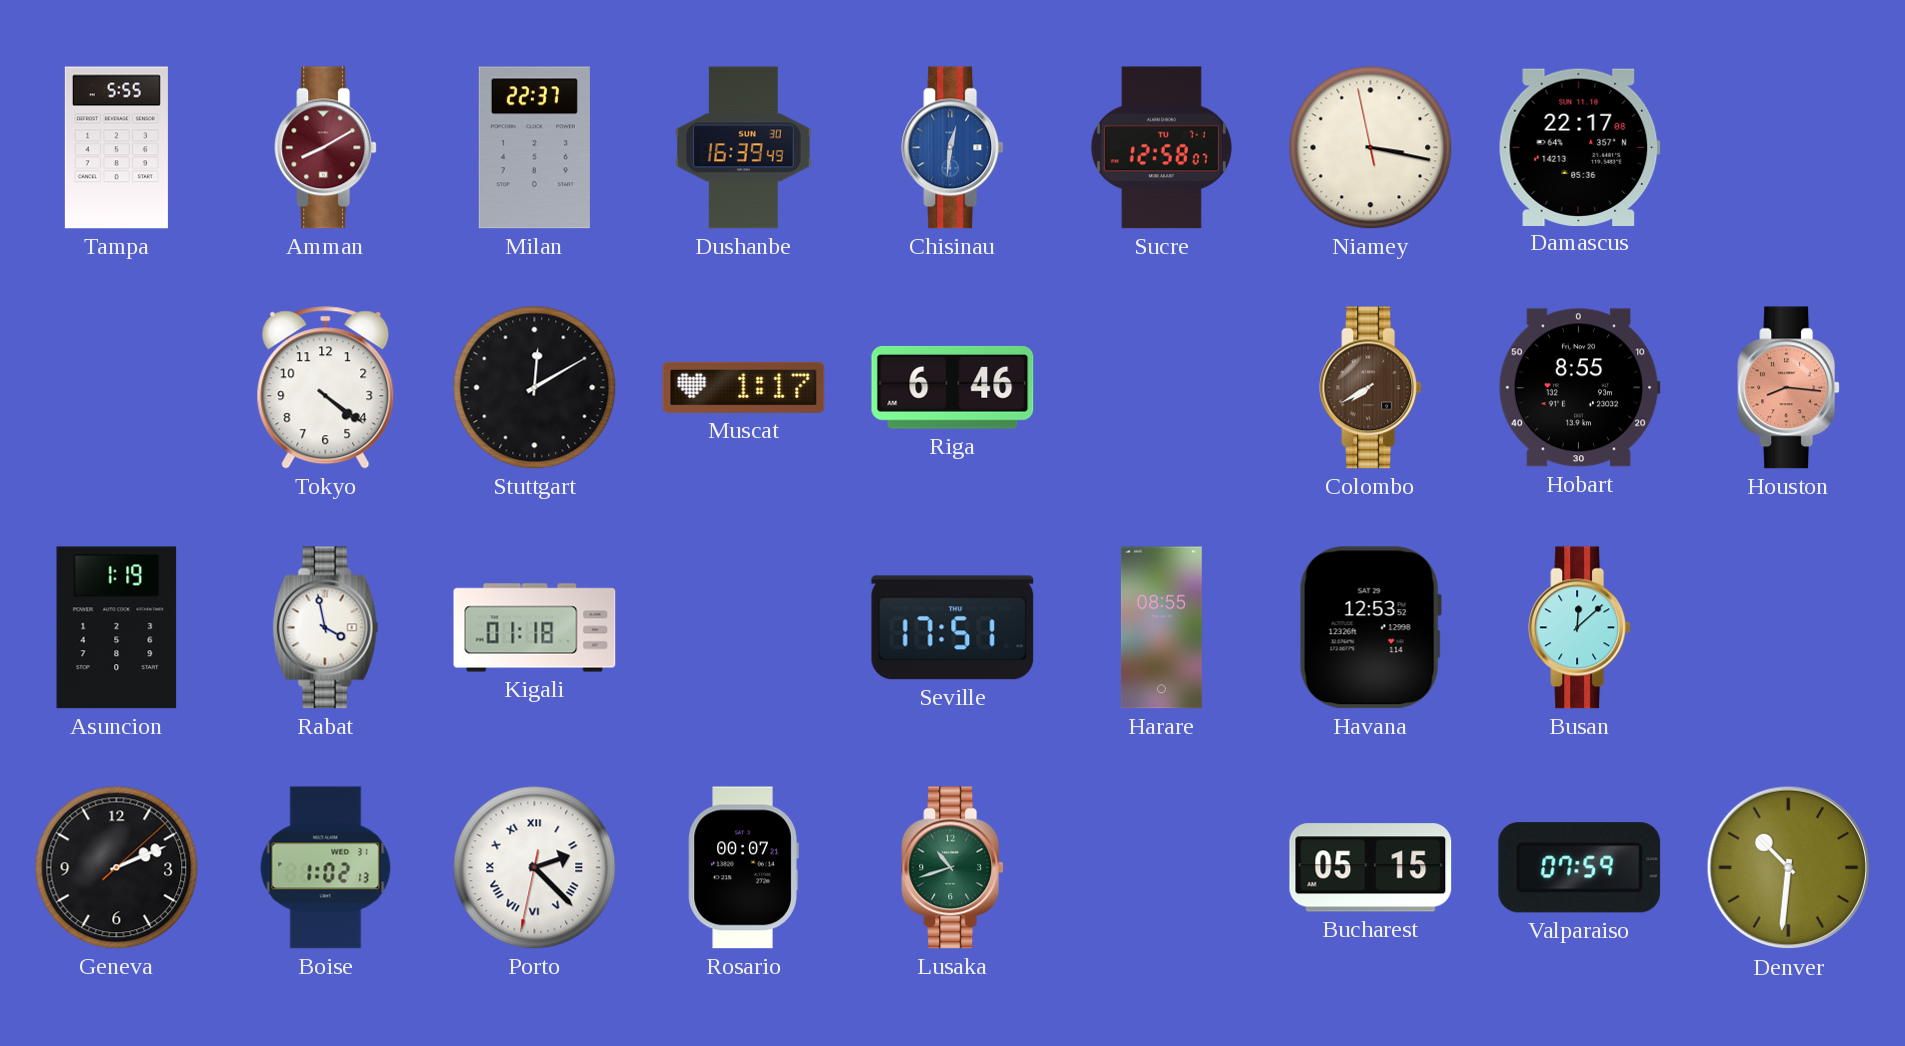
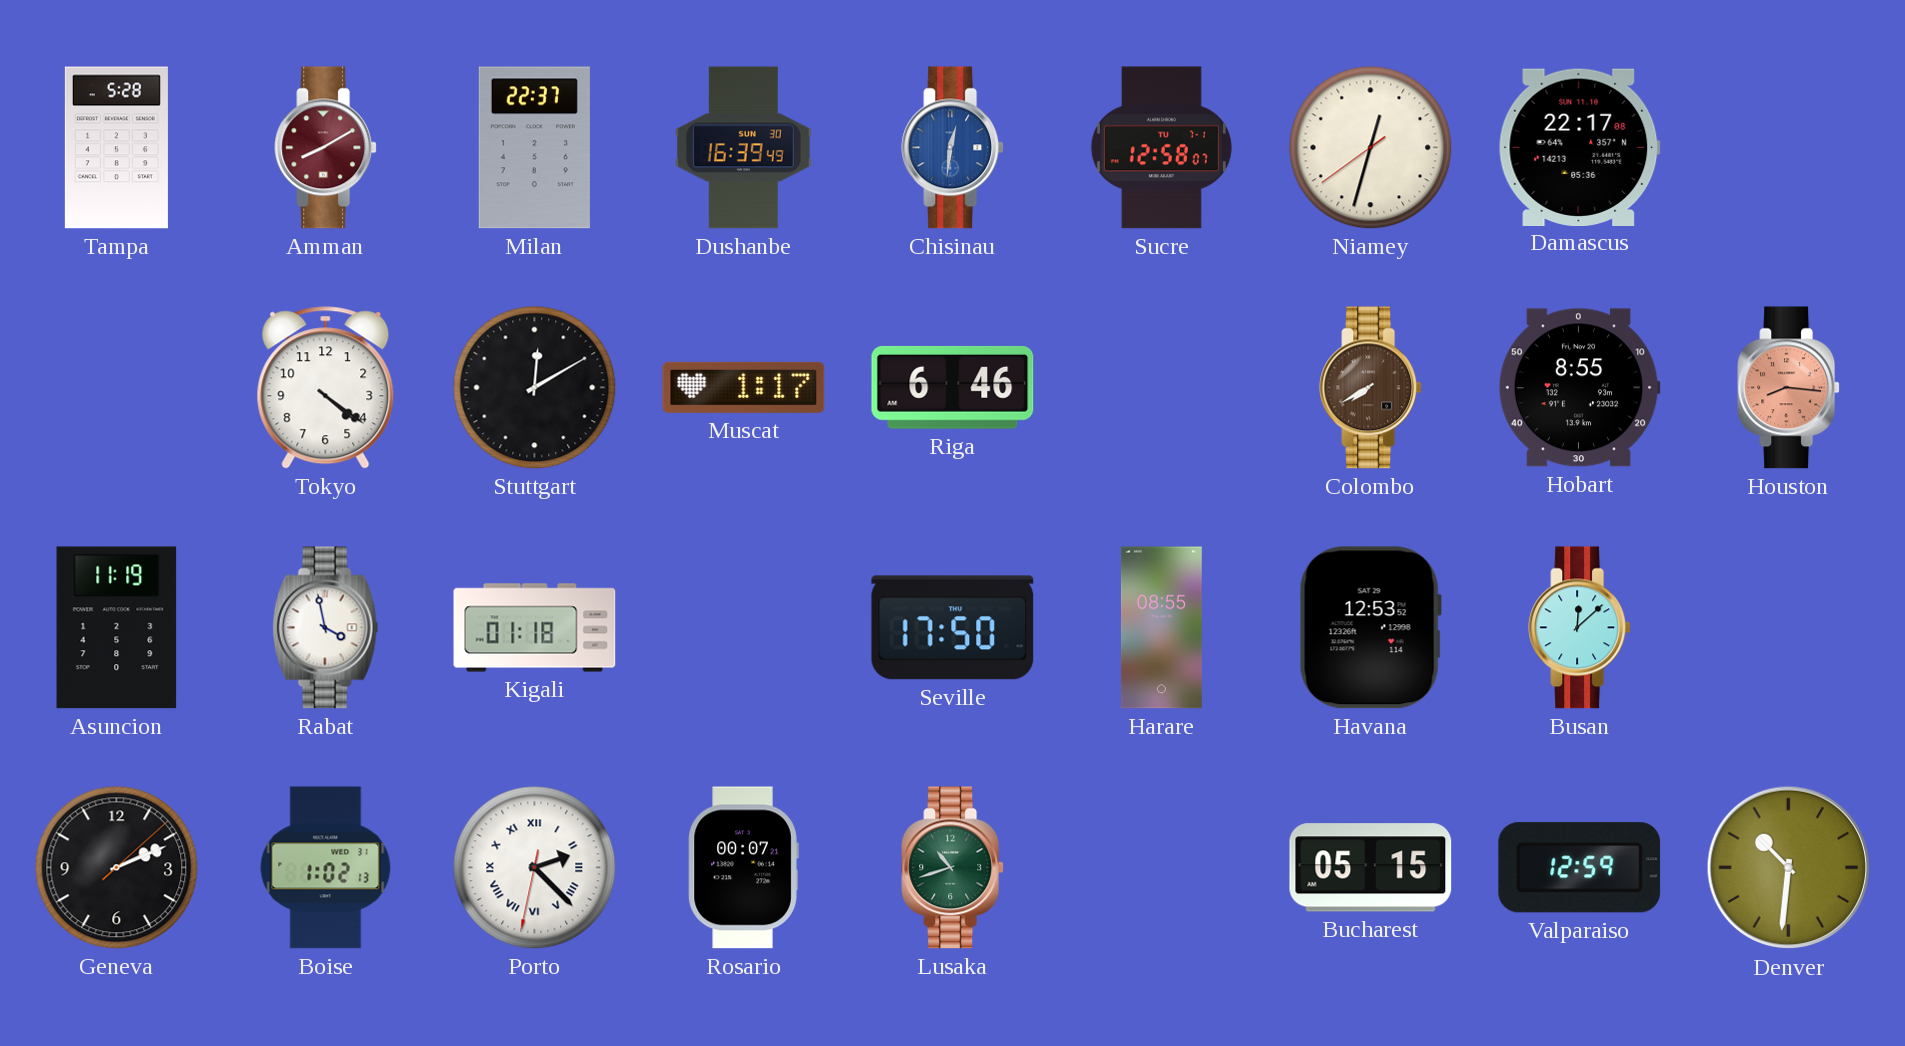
Tampa: 5:55 -> 5:28
Niamey: 3:16 -> 12:32
Asuncion: 1:19 -> 11:19
Seville: 17:51 -> 17:50
Valparaiso: 07:59 -> 12:59
